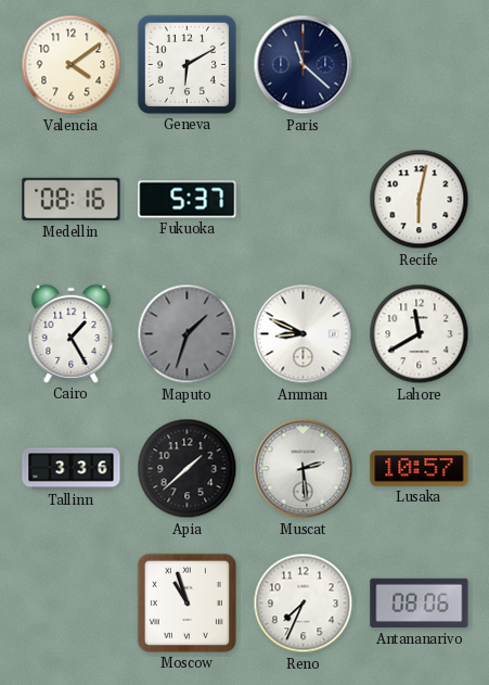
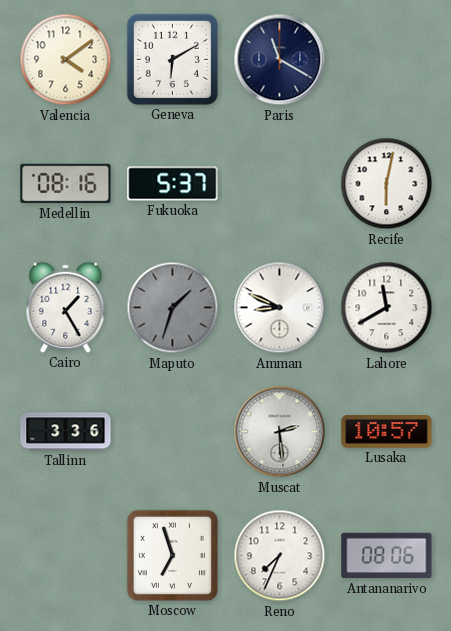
Paris: 11:22 -> 11:20
Apia: 1:38 -> none
Moscow: 10:57 -> 6:57
